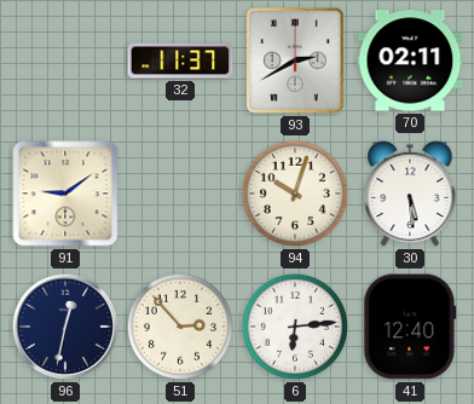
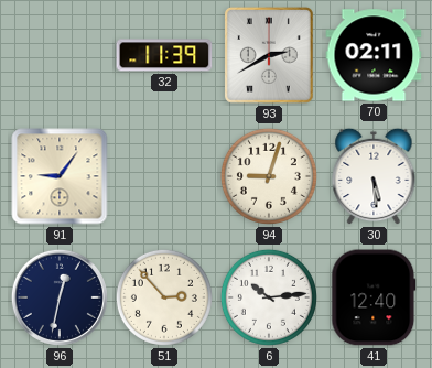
32: 11:37 -> 11:39
91: 9:09 -> 9:06
94: 10:03 -> 9:03
6: 6:14 -> 10:14
